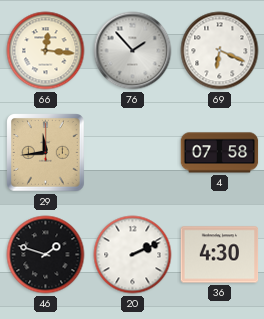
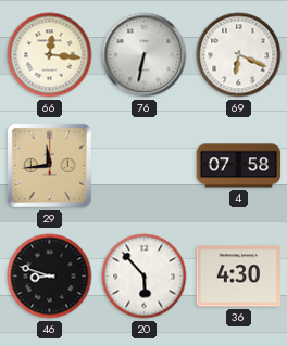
76: 1:53 -> 6:32
46: 1:48 -> 8:48
20: 2:11 -> 5:53
